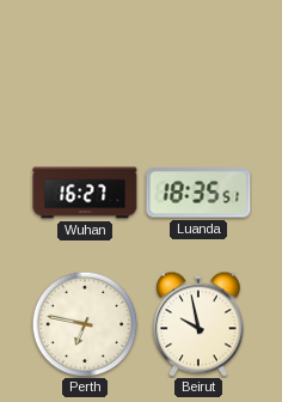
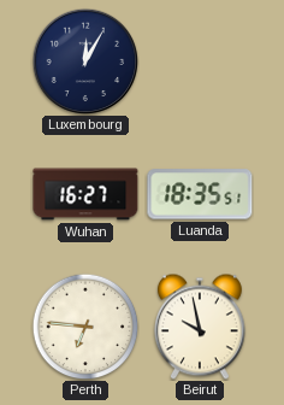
Luxembourg: none -> 12:05
Perth: 6:47 -> 6:46
